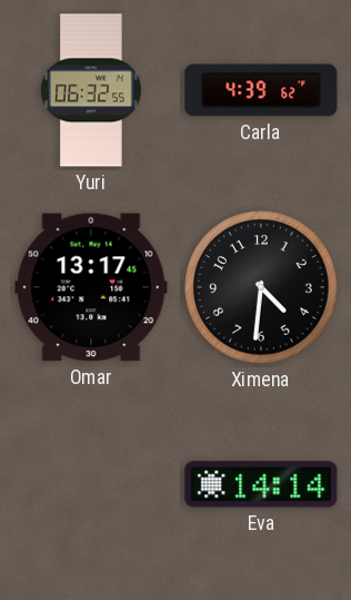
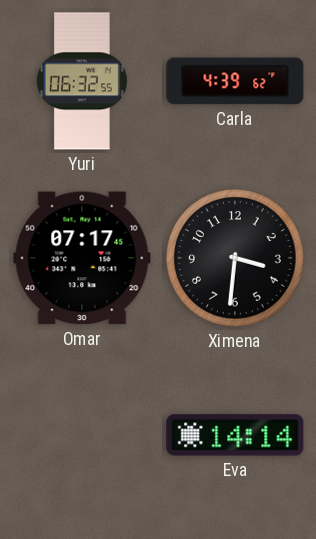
Omar: 13:17 -> 07:17
Ximena: 4:31 -> 3:31
